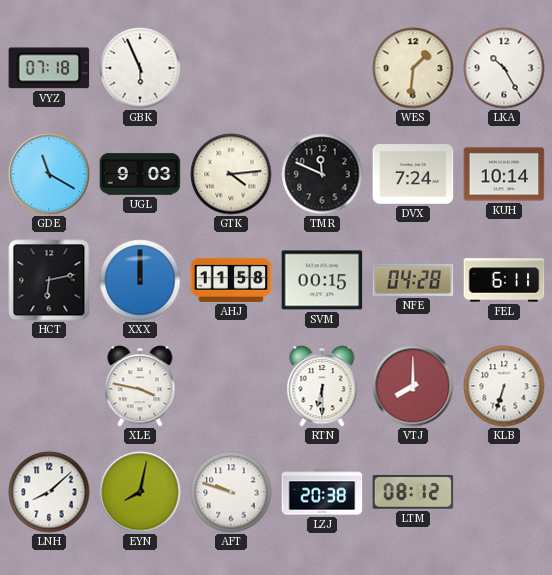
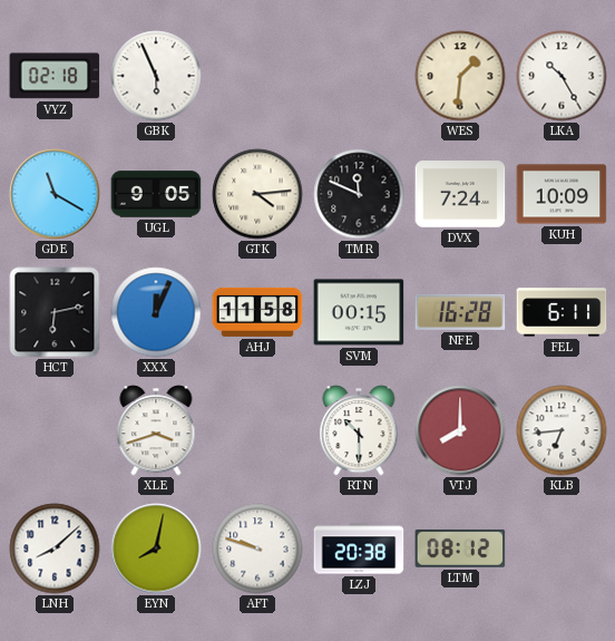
VYZ: 07:18 -> 02:18
UGL: 9:03 -> 9:05
KUH: 10:14 -> 10:09
XXX: 12:00 -> 12:04
NFE: 04:28 -> 16:28
XLE: 3:47 -> 3:42
RTN: 6:30 -> 10:30
KLB: 6:33 -> 6:44
